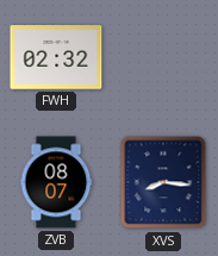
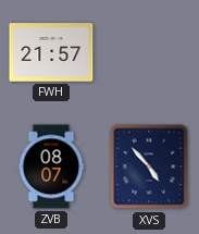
FWH: 02:32 -> 21:57
XVS: 8:16 -> 4:53
